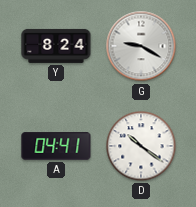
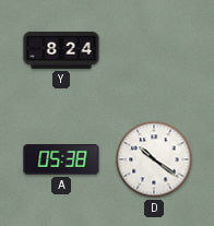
G: 9:20 -> none
A: 04:41 -> 05:38
